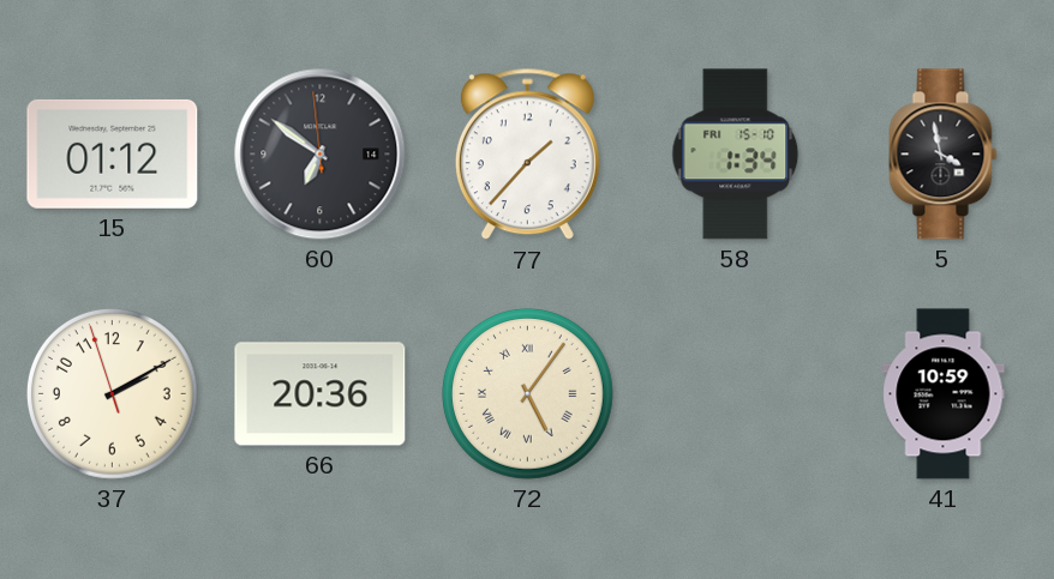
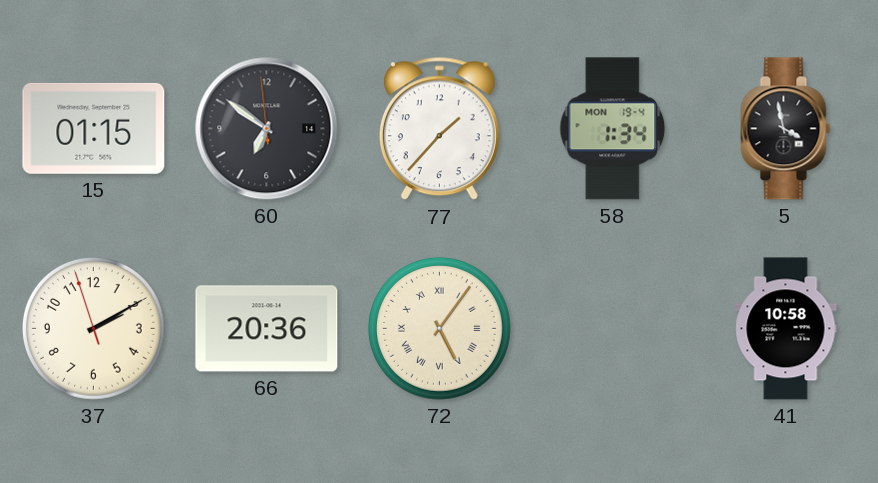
15: 01:12 -> 01:15
58 date: FRI 15-10 -> MON 19-4
41: 10:59 -> 10:58
